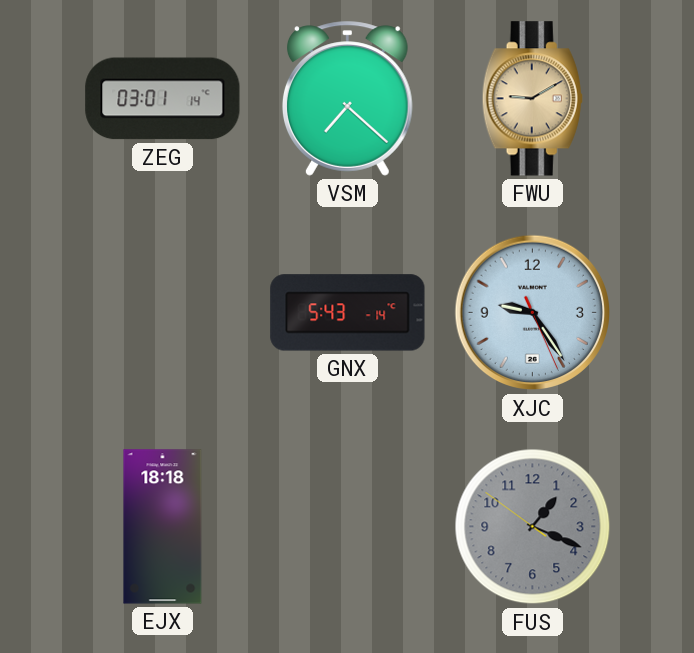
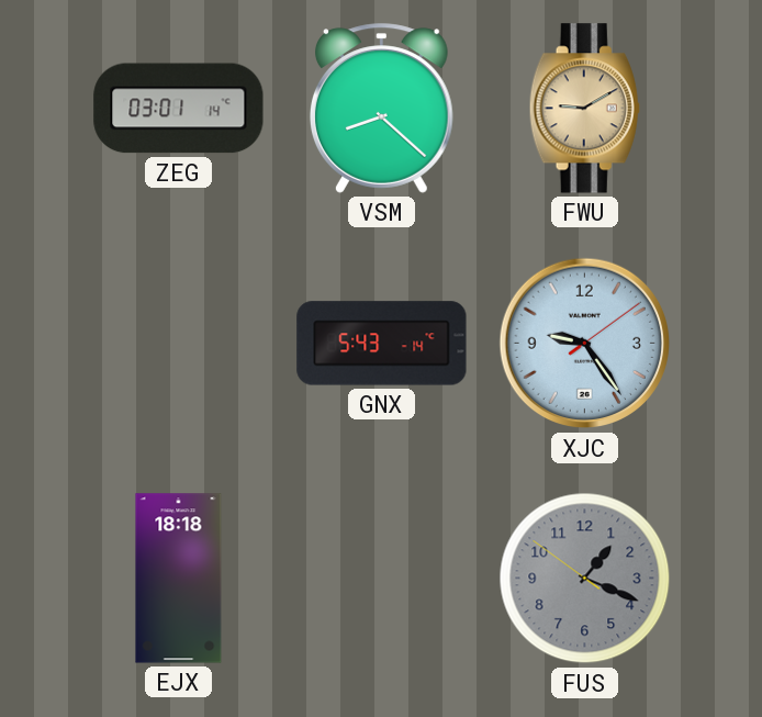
VSM: 7:22 -> 8:22
XJC: 9:24:26 -> 9:24:09
